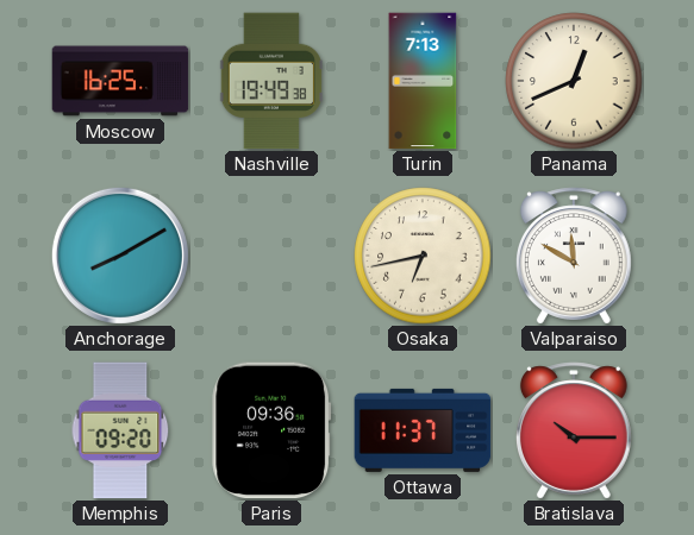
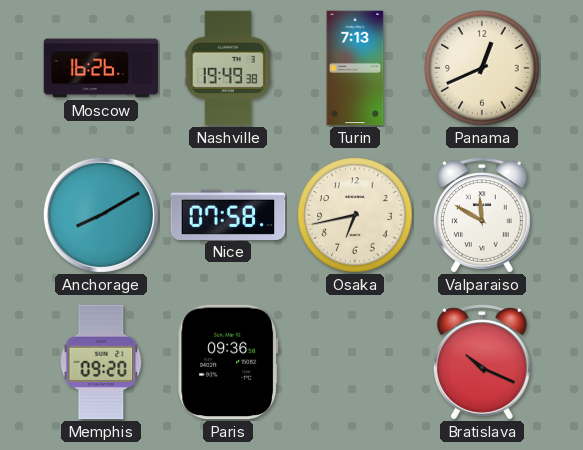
Moscow: 16:25 -> 16:26
Nice: none -> 07:58
Ottawa: 11:37 -> none
Bratislava: 10:15 -> 10:19
